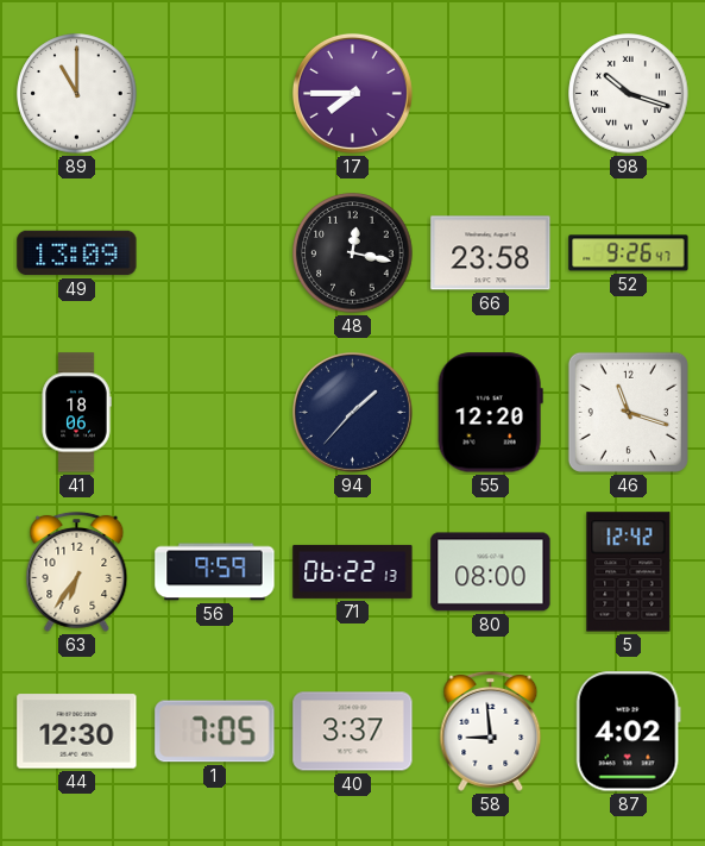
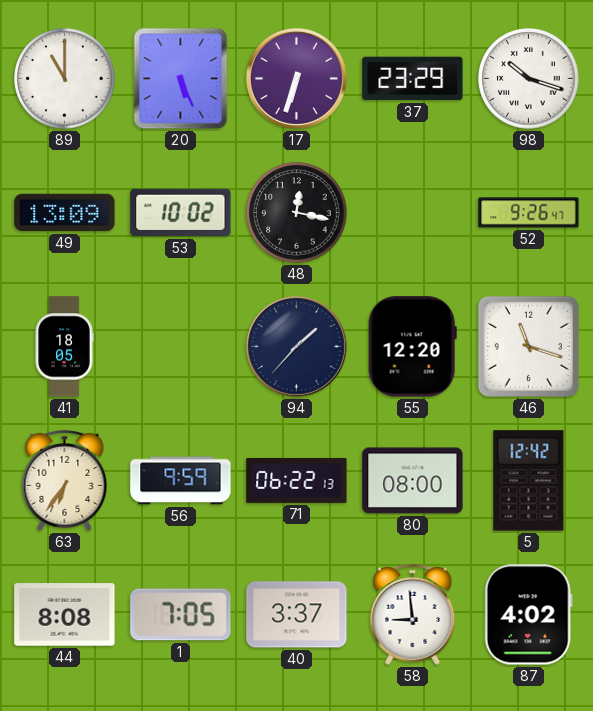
20: none -> 5:26
17: 7:45 -> 6:33
37: none -> 23:29
53: none -> 10:02
66: 23:58 -> none
41: 18:06 -> 18:05
44: 12:30 -> 8:08
